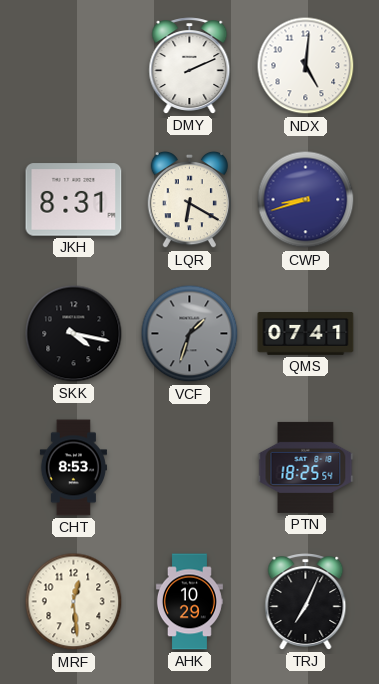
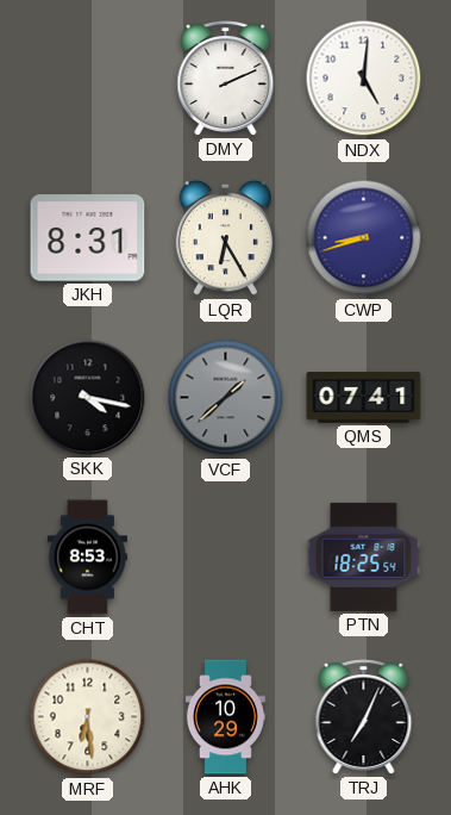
LQR: 6:20 -> 6:25
VCF: 1:33 -> 1:38
MRF: 12:29 -> 6:29
